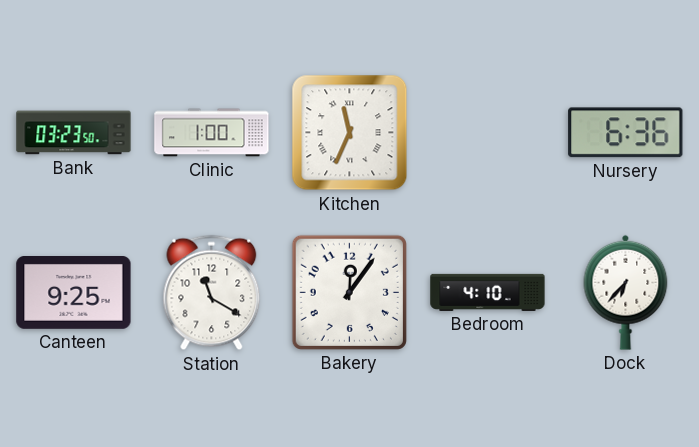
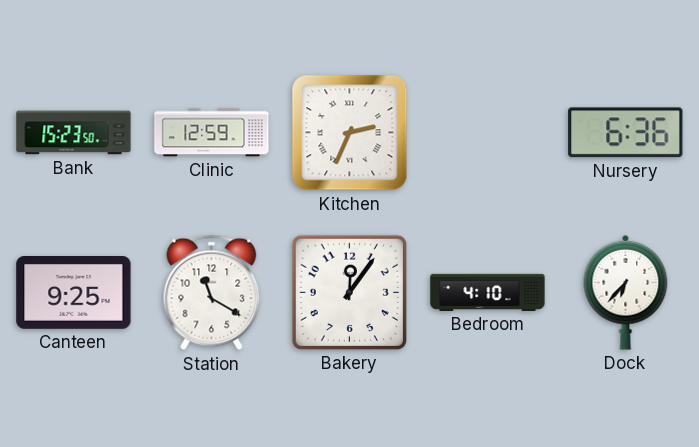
Bank: 03:23 -> 15:23
Clinic: 1:00 -> 12:59
Kitchen: 11:34 -> 2:34
